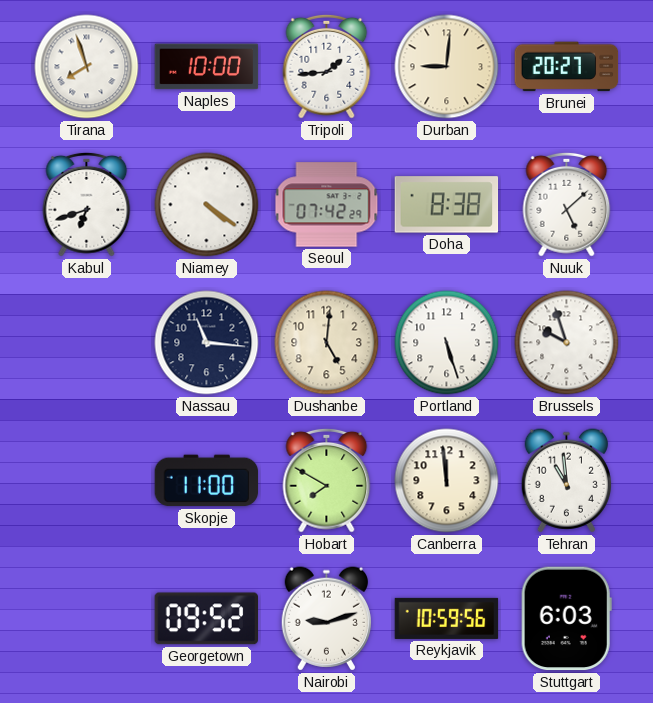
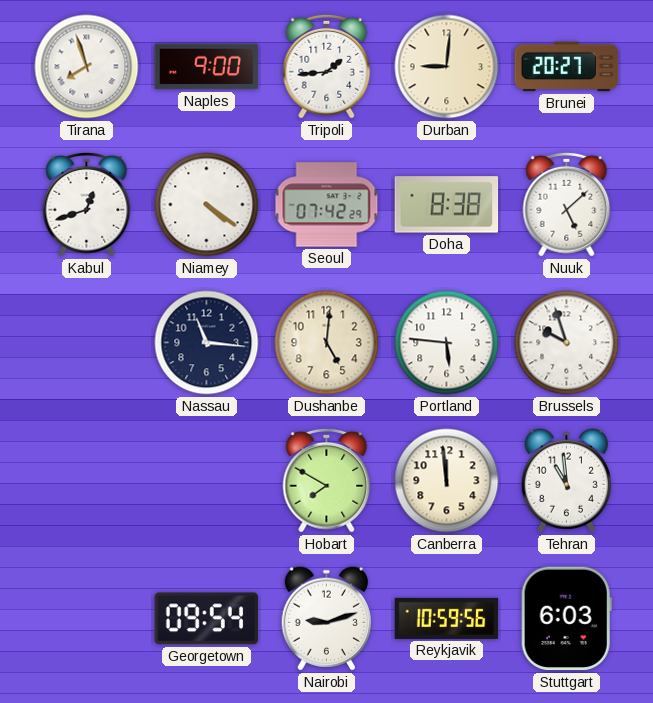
Naples: 10:00 -> 9:00
Kabul: 6:42 -> 12:42
Portland: 5:27 -> 5:46
Skopje: 11:00 -> none
Georgetown: 09:52 -> 09:54
